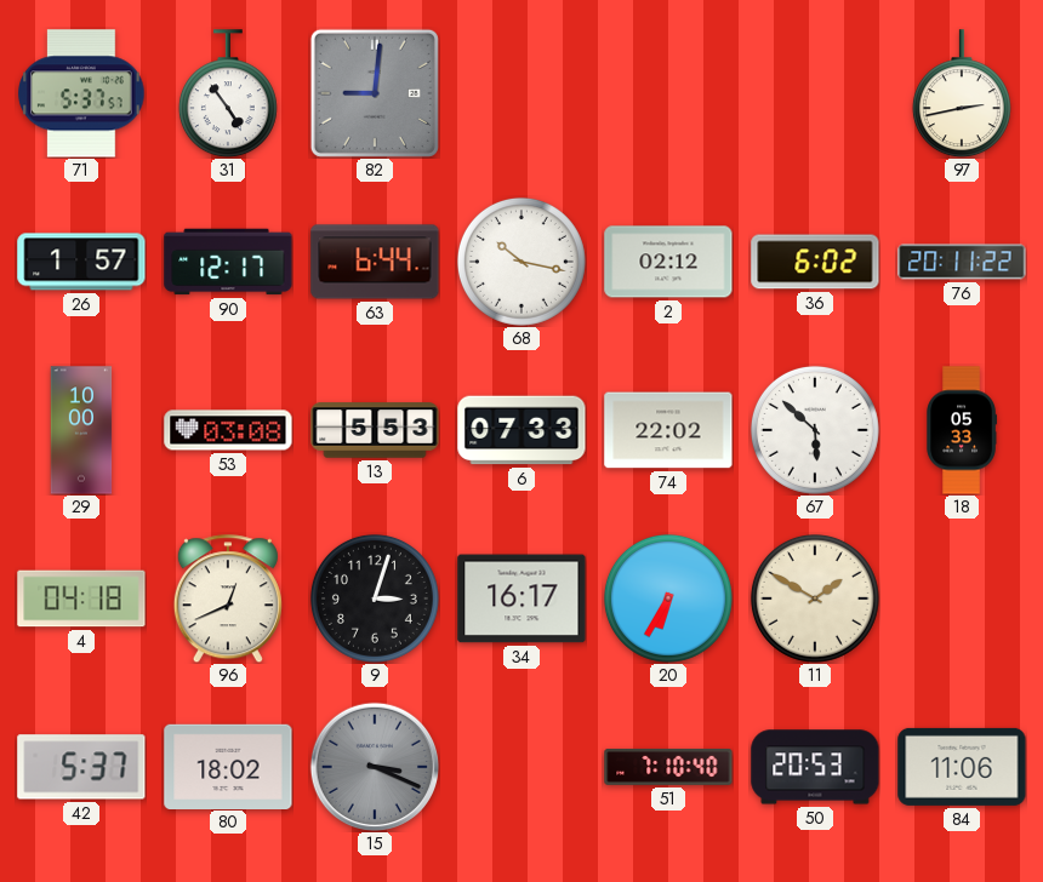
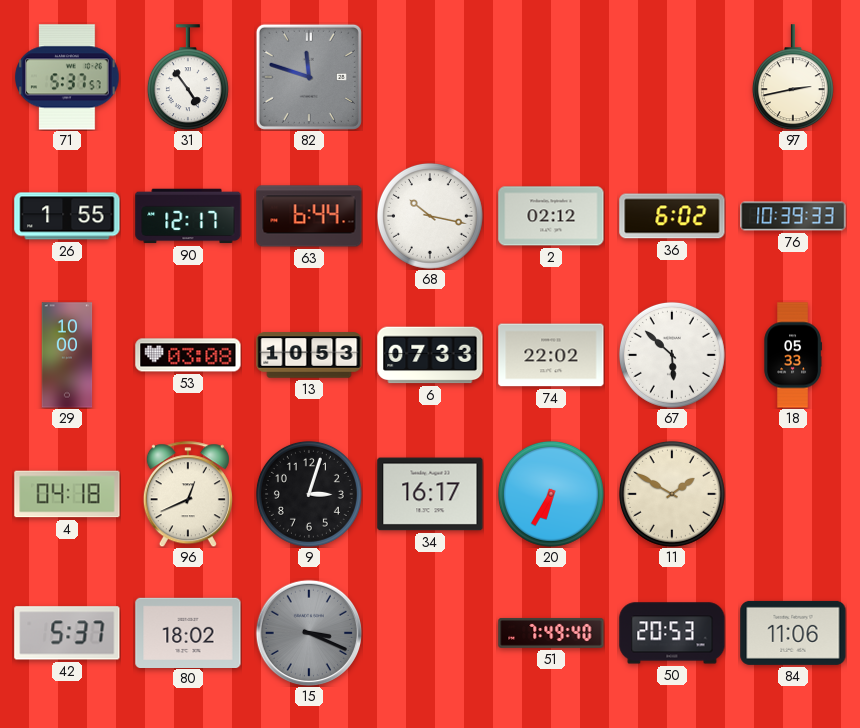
82: 9:01 -> 11:48
26: 1:57 -> 1:55
76: 20:11 -> 10:39
13: 5:53 -> 10:53
51: 7:10 -> 7:49
